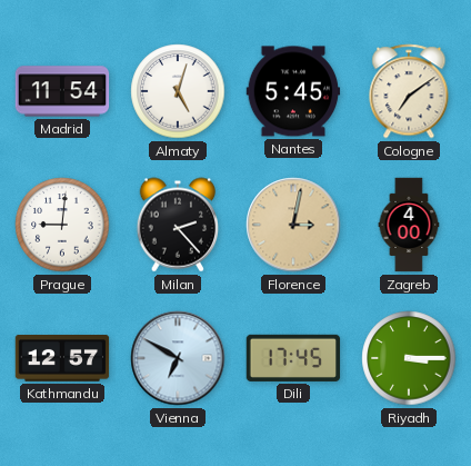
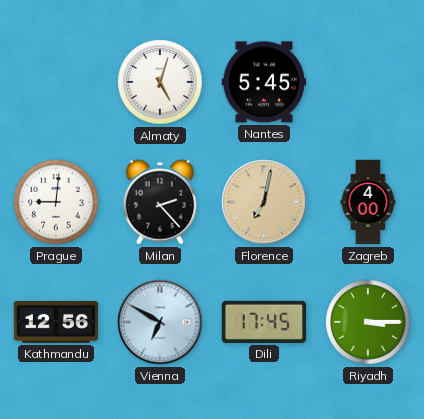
Madrid: 11:54 -> none
Cologne: 7:09 -> none
Florence: 3:02 -> 7:02
Kathmandu: 12:57 -> 12:56
